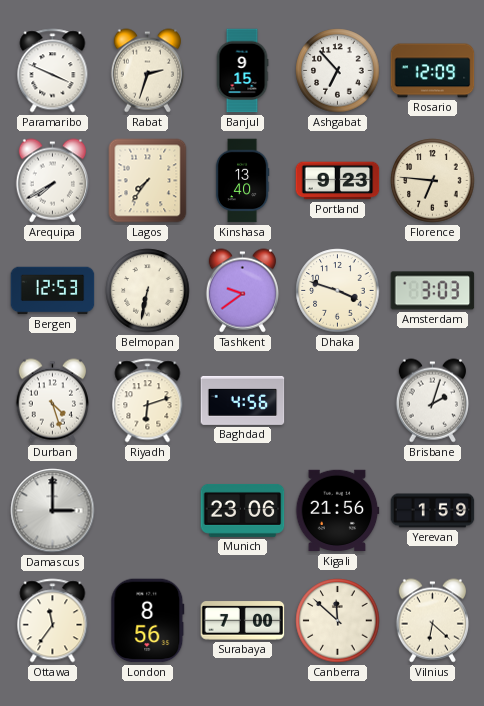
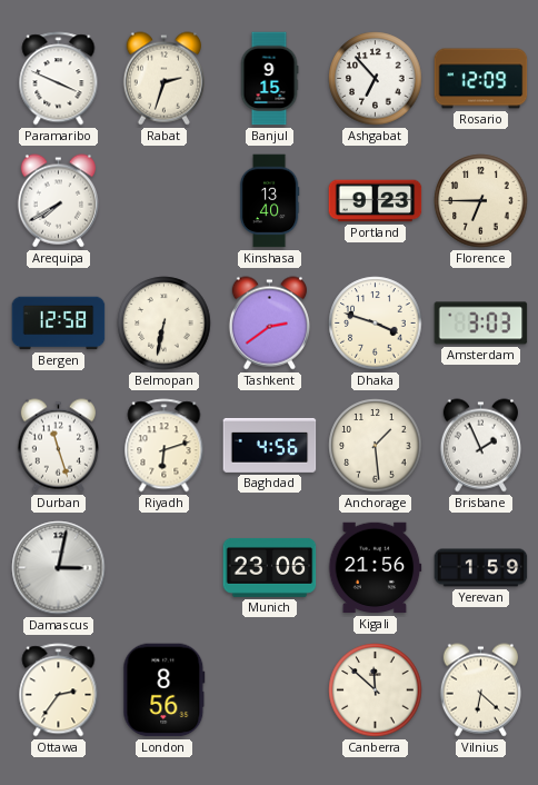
Lagos: 7:36 -> none
Florence: 6:46 -> 6:45
Bergen: 12:53 -> 12:58
Tashkent: 9:39 -> 2:39
Durban: 4:27 -> 11:27
Anchorage: none -> 1:29
Brisbane: 2:03 -> 1:56
Damascus: 3:00 -> 3:02
Ottawa: 11:36 -> 2:36
Surabaya: 7:00 -> none
